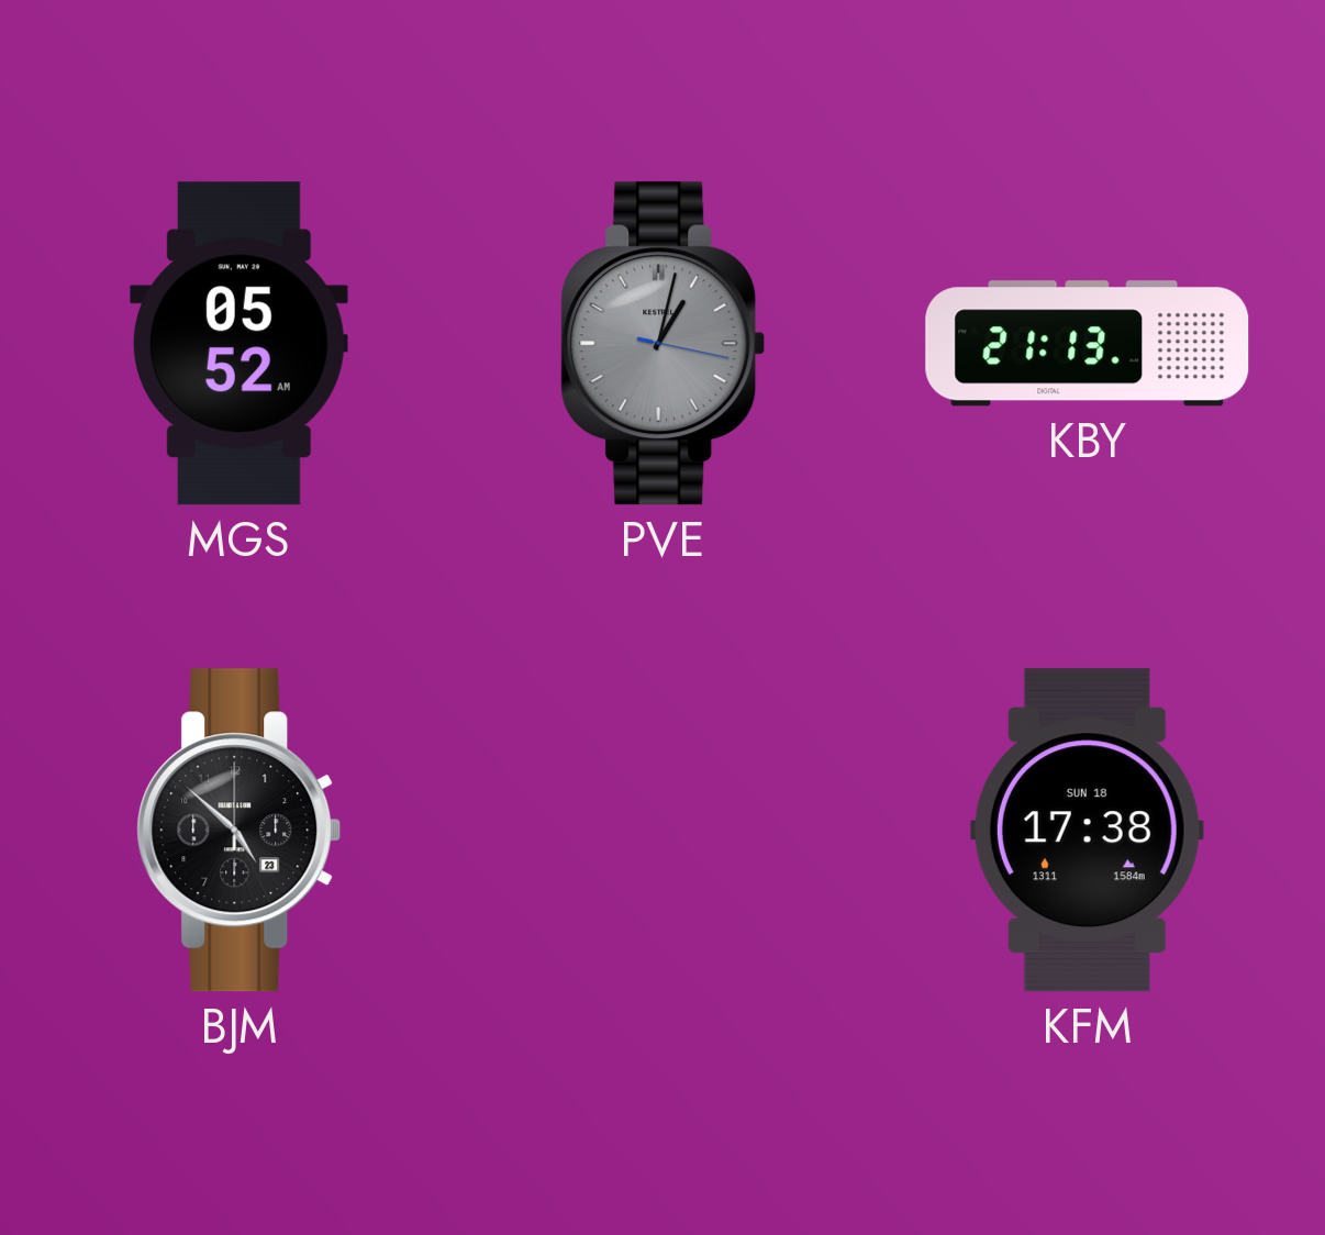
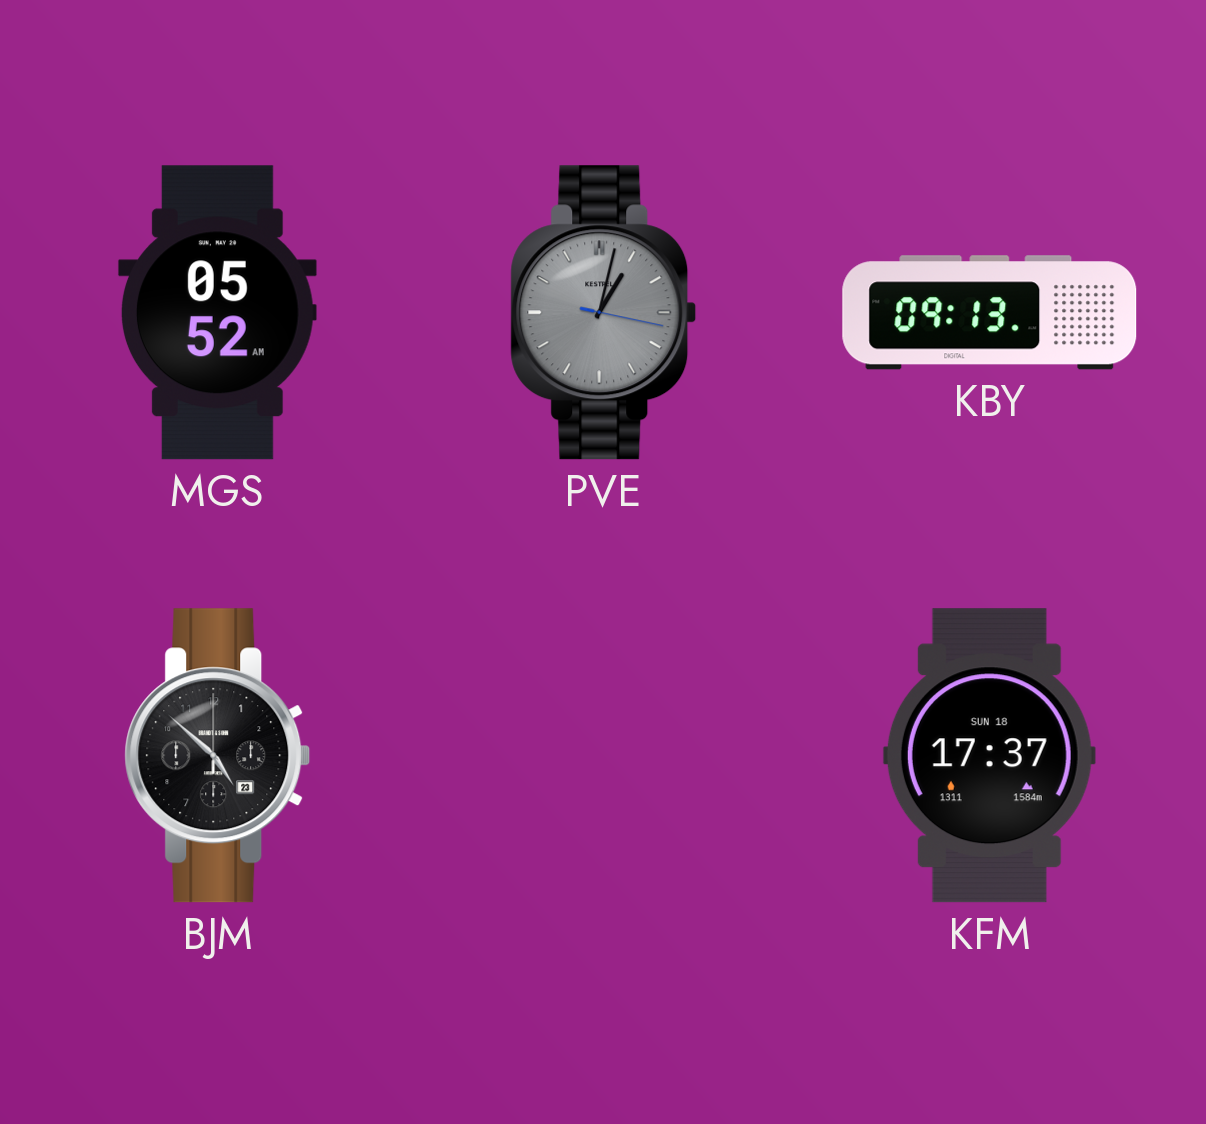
KBY: 21:13 -> 09:13
KFM: 17:38 -> 17:37
